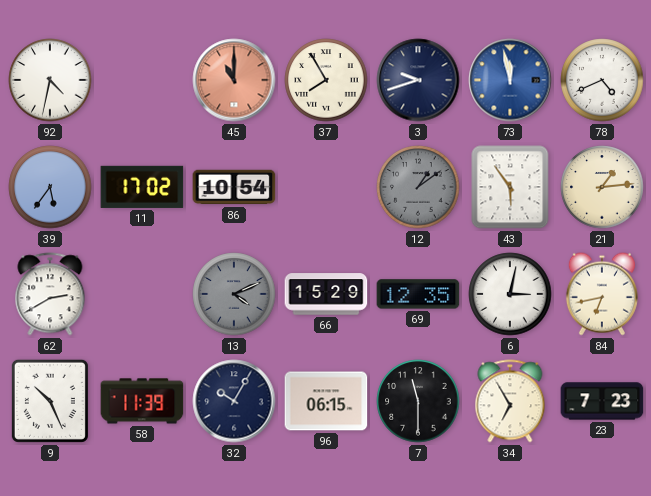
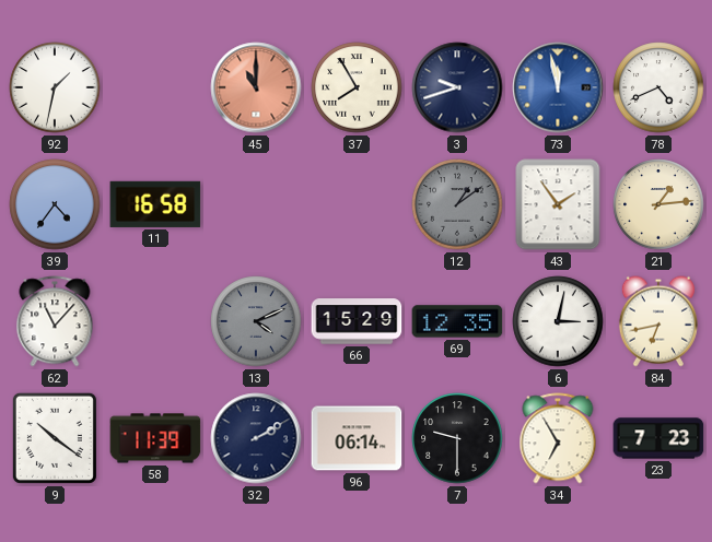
92: 4:32 -> 1:32
39: 5:36 -> 4:36
11: 17:02 -> 16:58
86: 10:54 -> none
43: 5:54 -> 1:54
62: 2:40 -> 11:07
9: 10:26 -> 10:21
32: 10:05 -> 2:10
96: 06:15 -> 06:14
7: 11:30 -> 9:30
